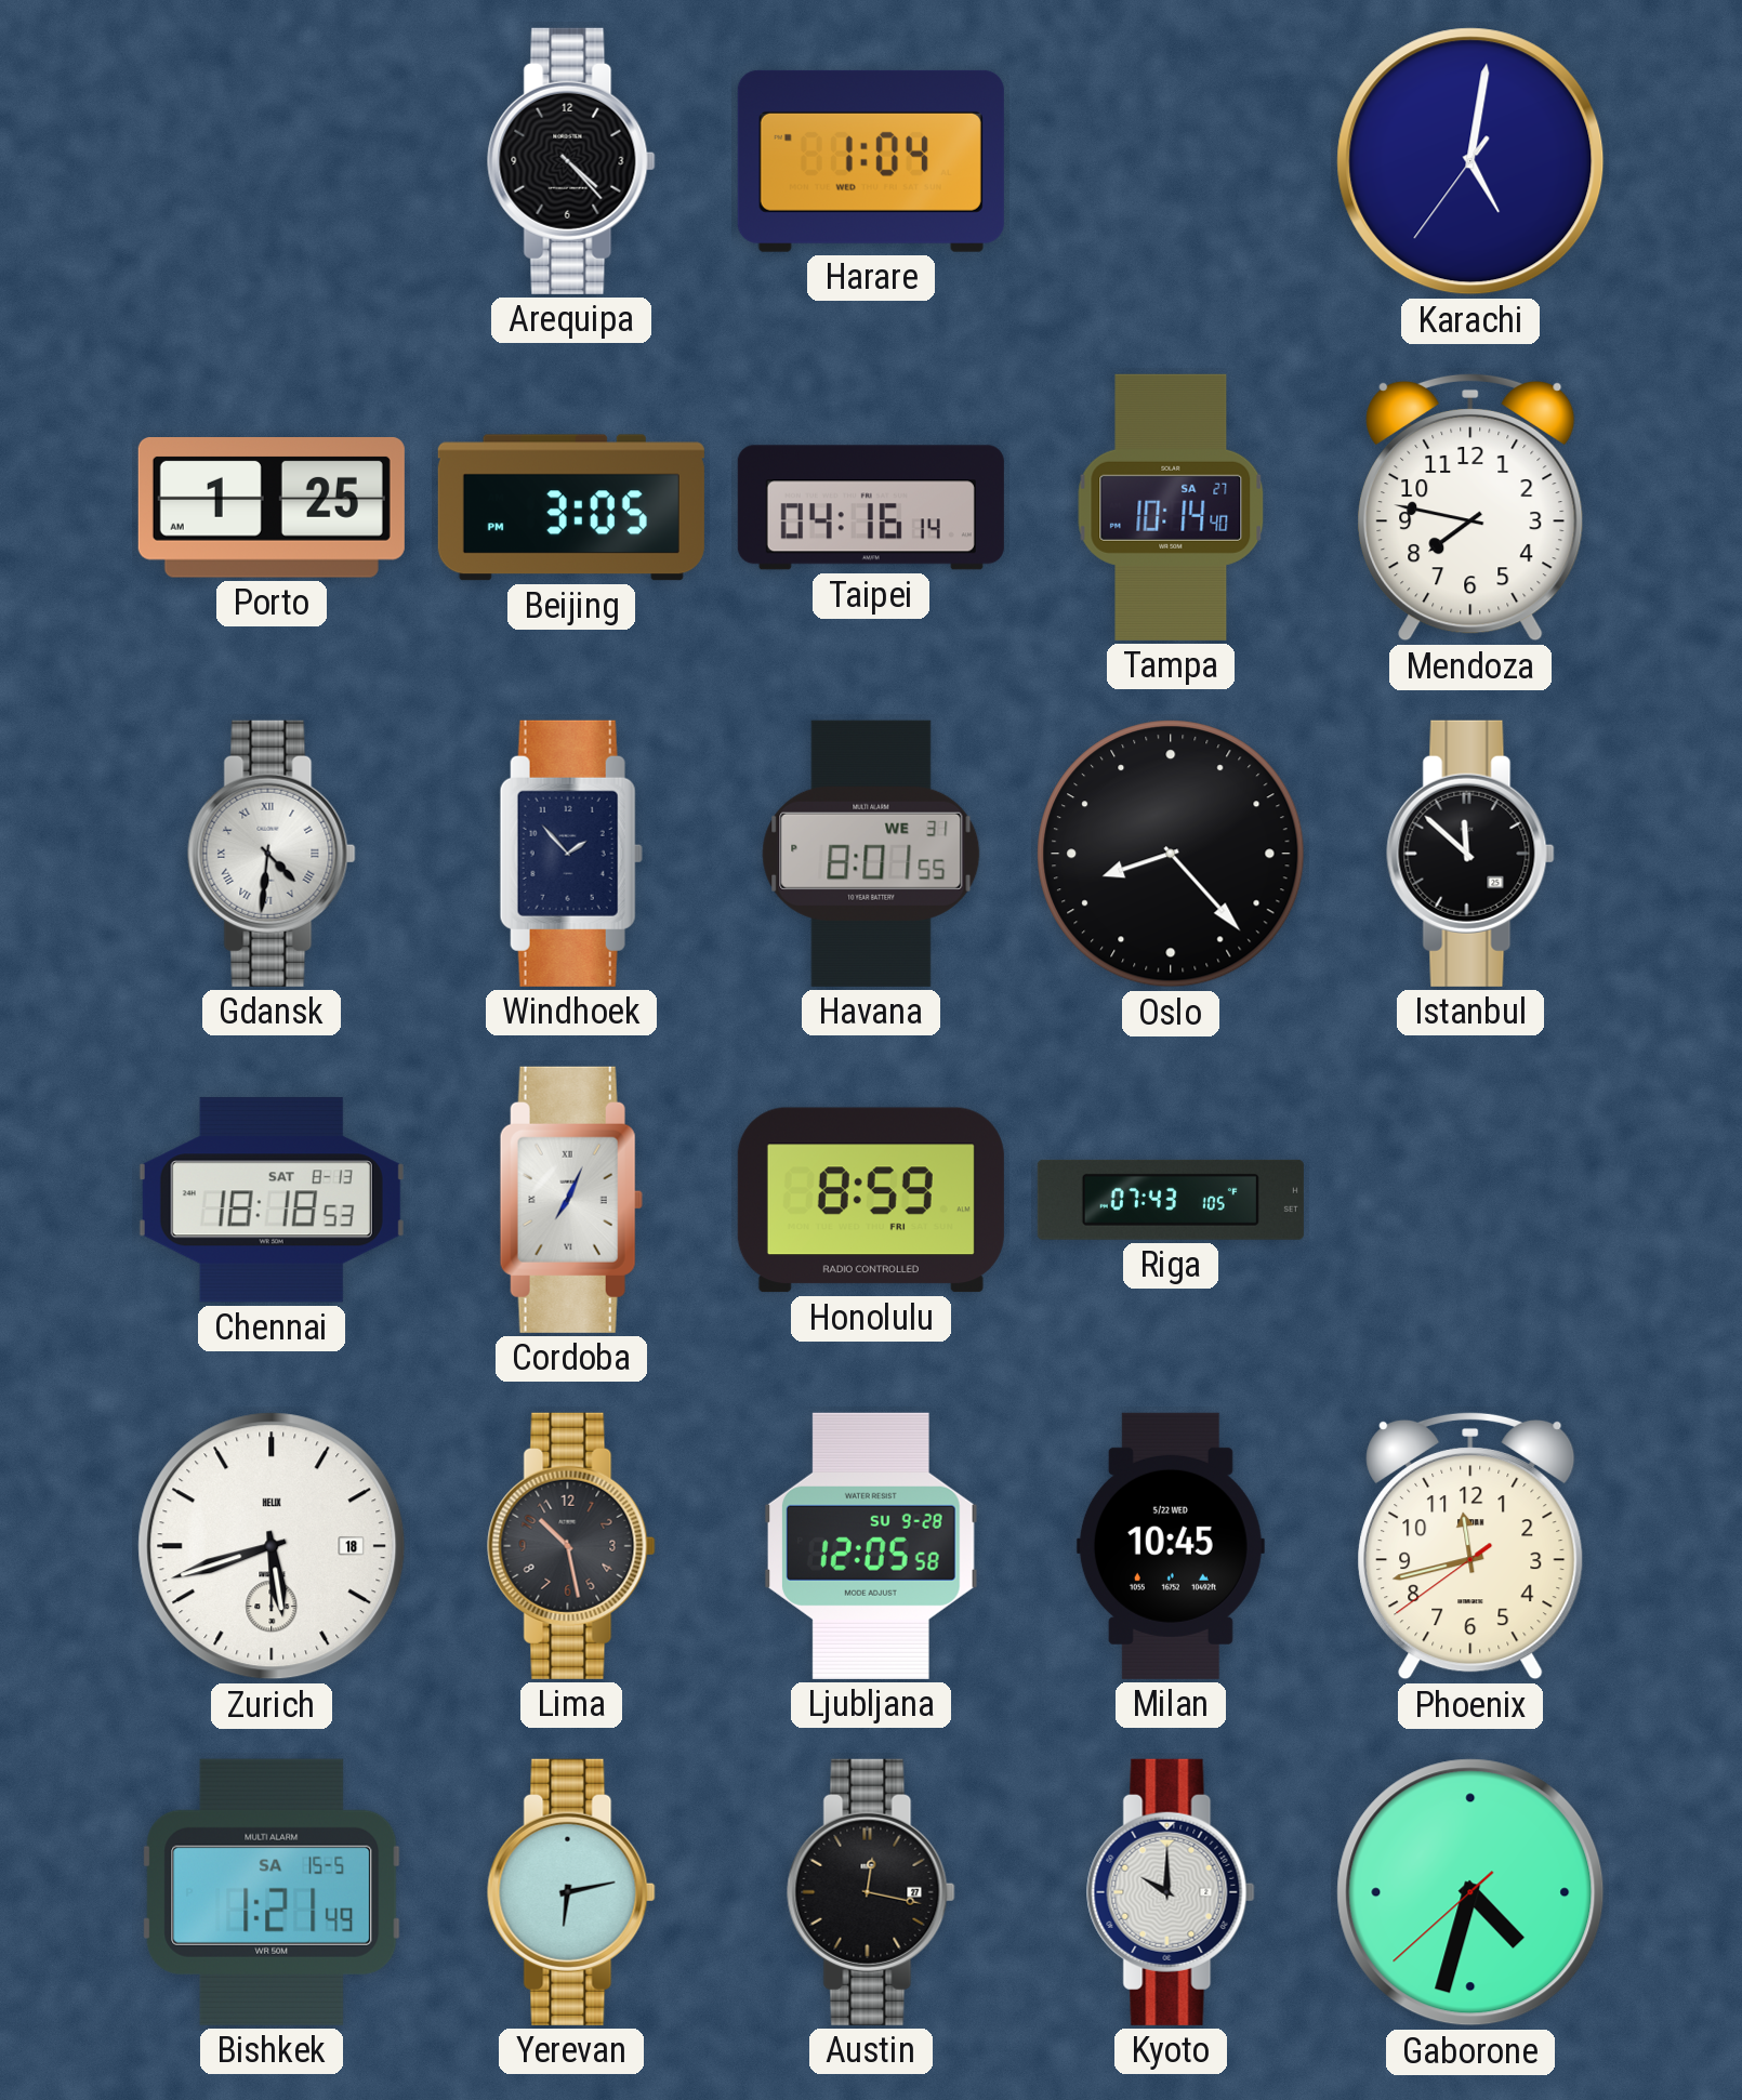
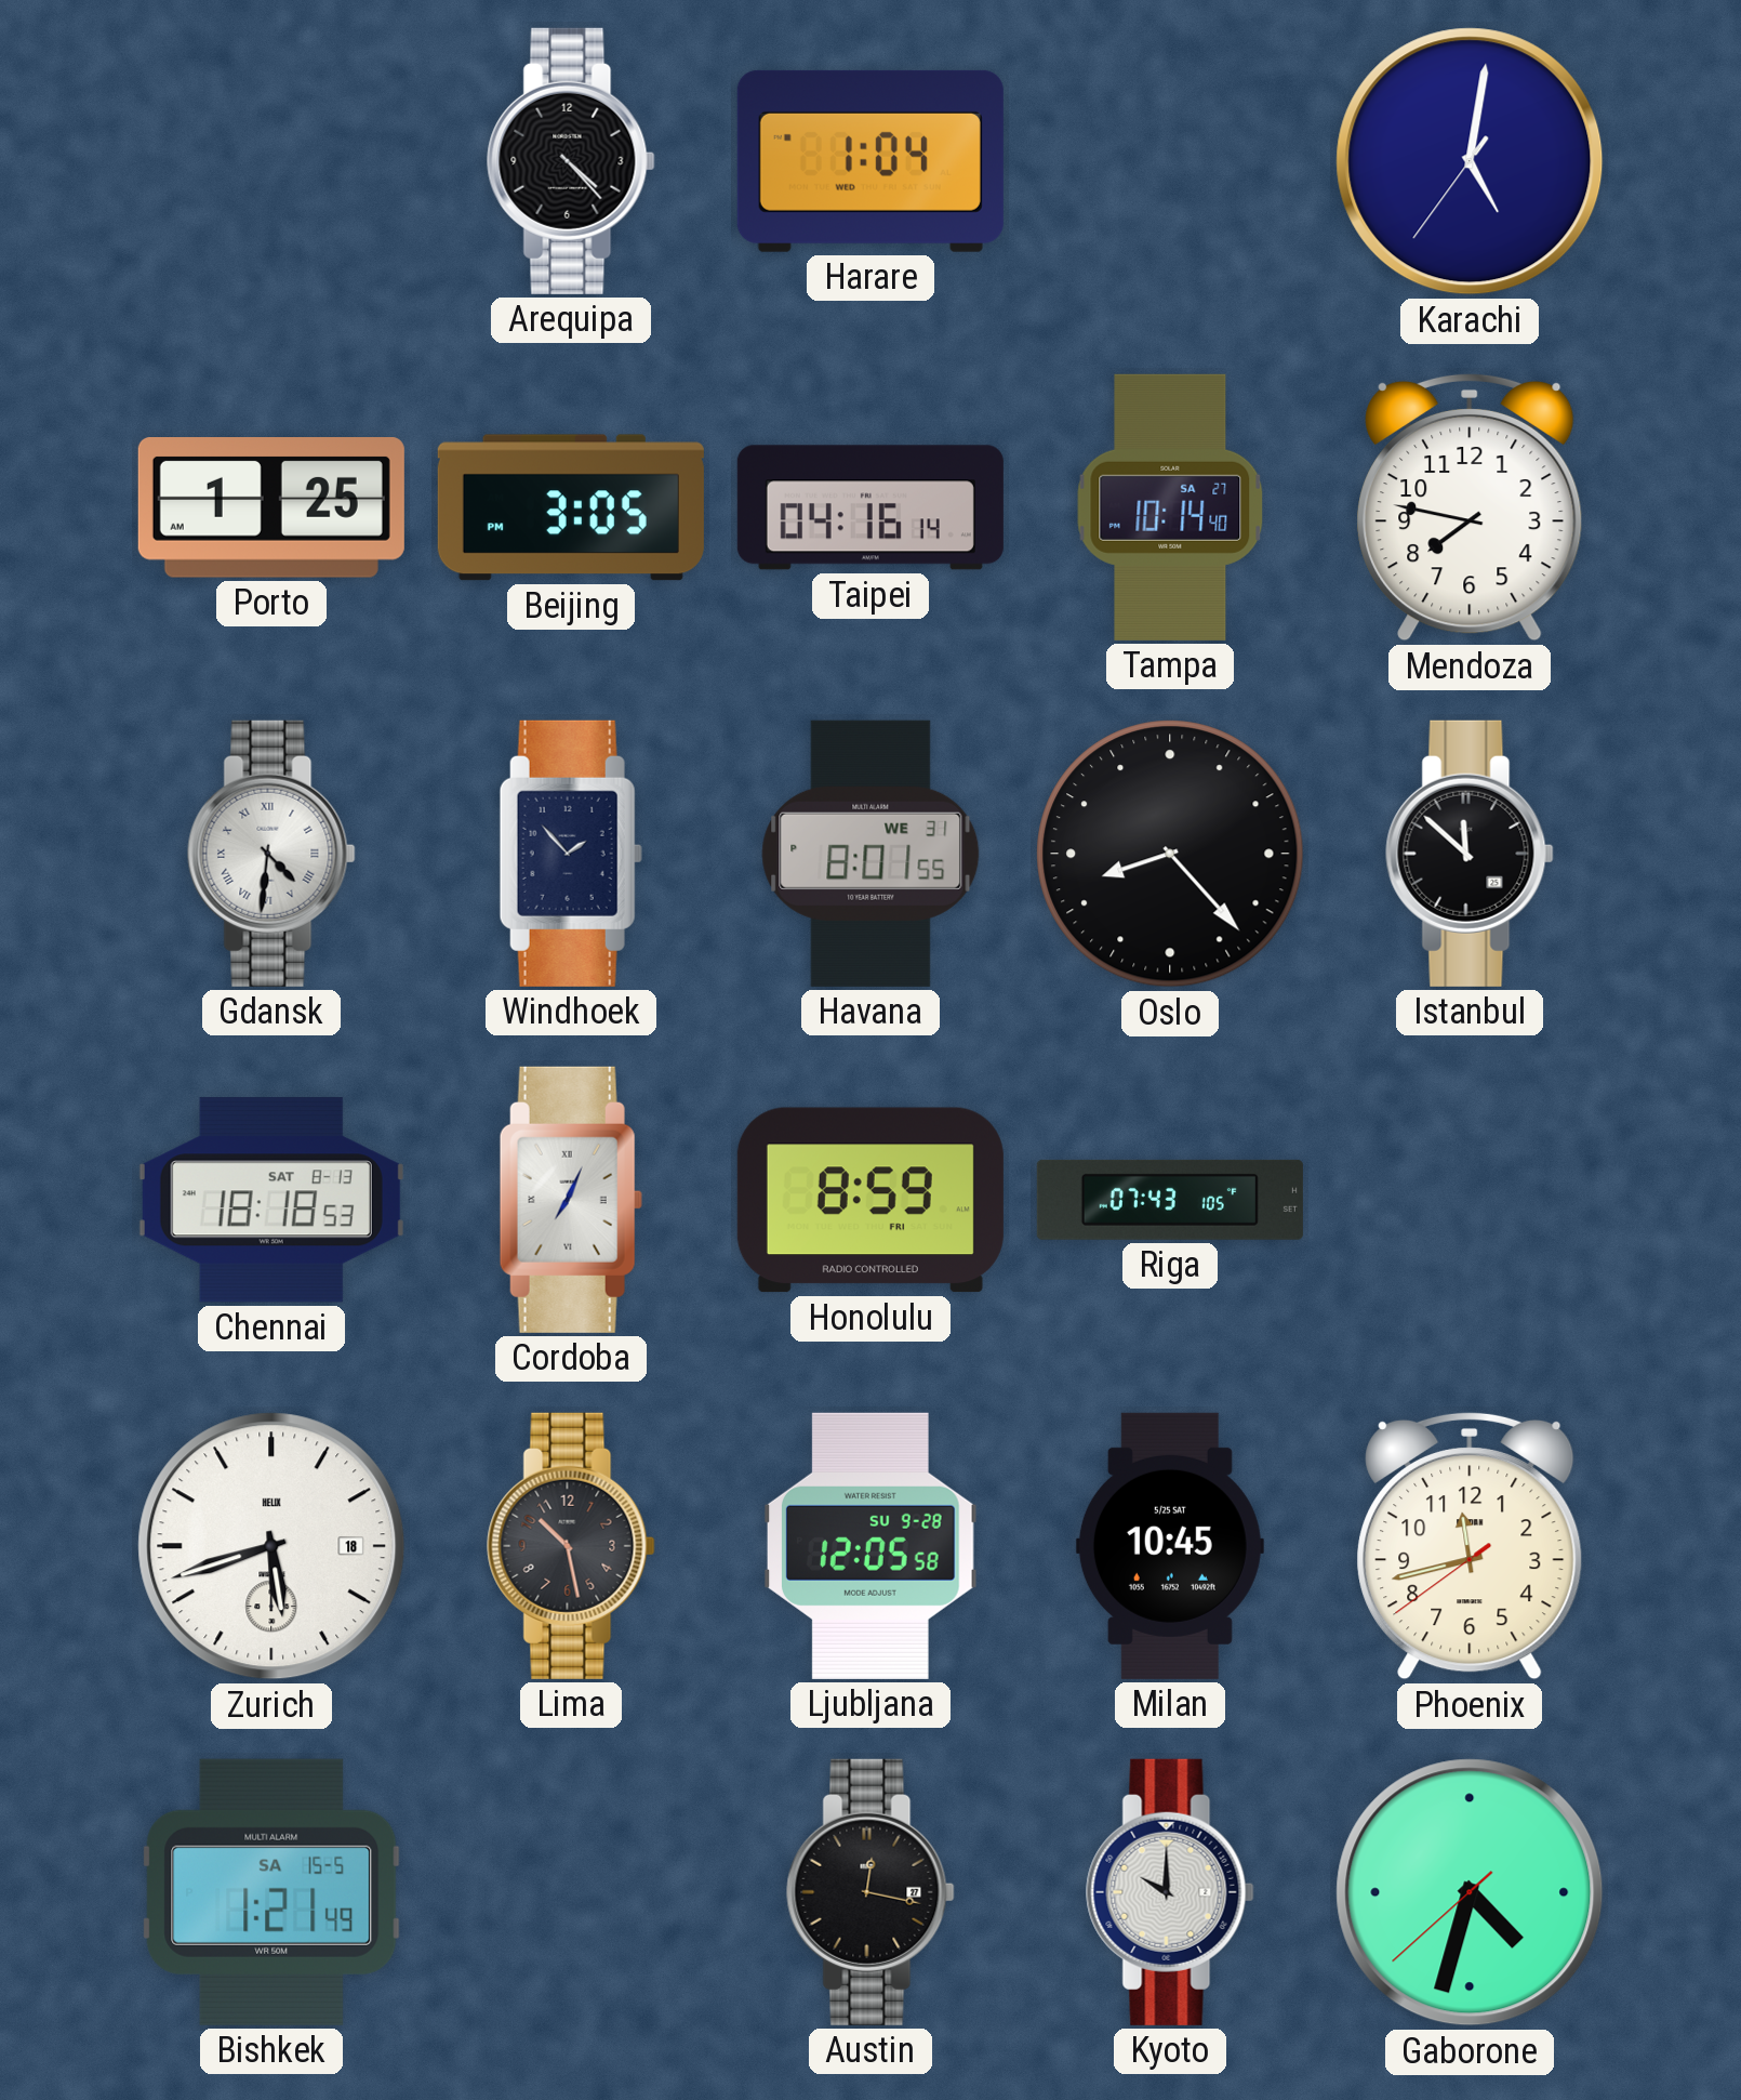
Milan date: 5/22 WED -> 5/25 SAT
Yerevan: 6:13 -> none
